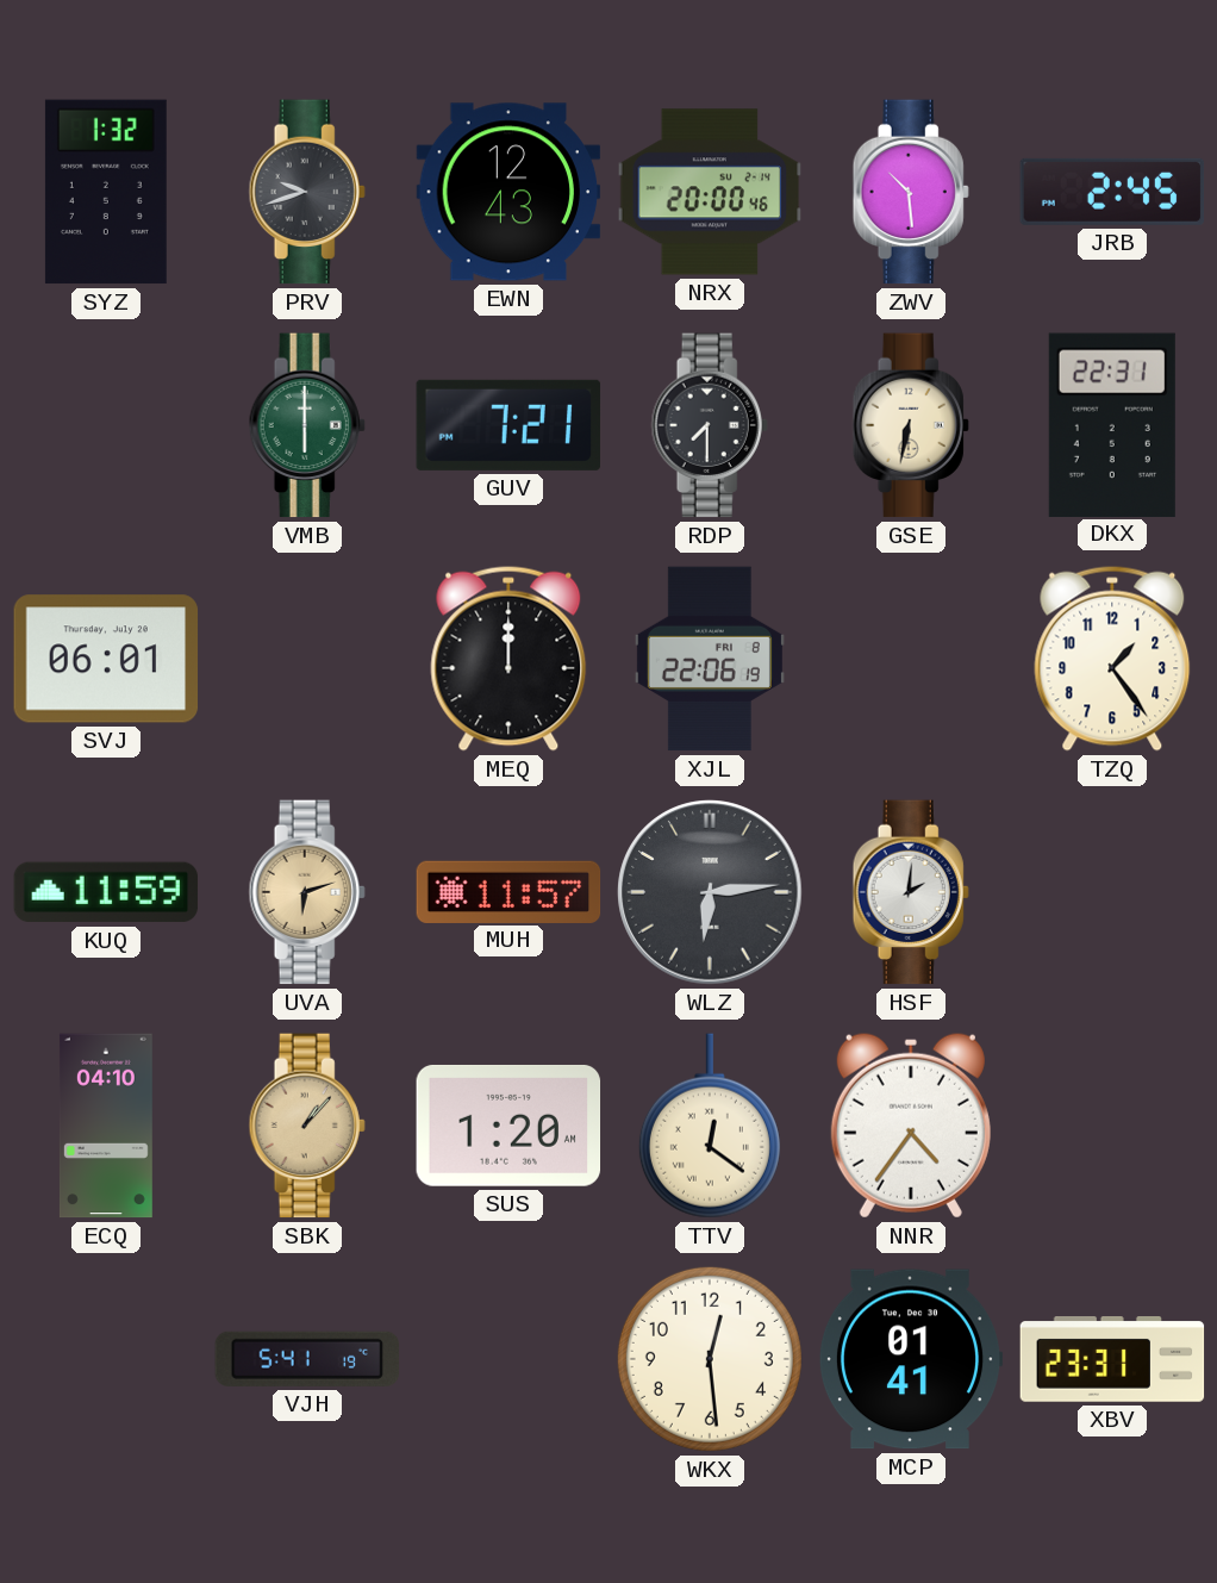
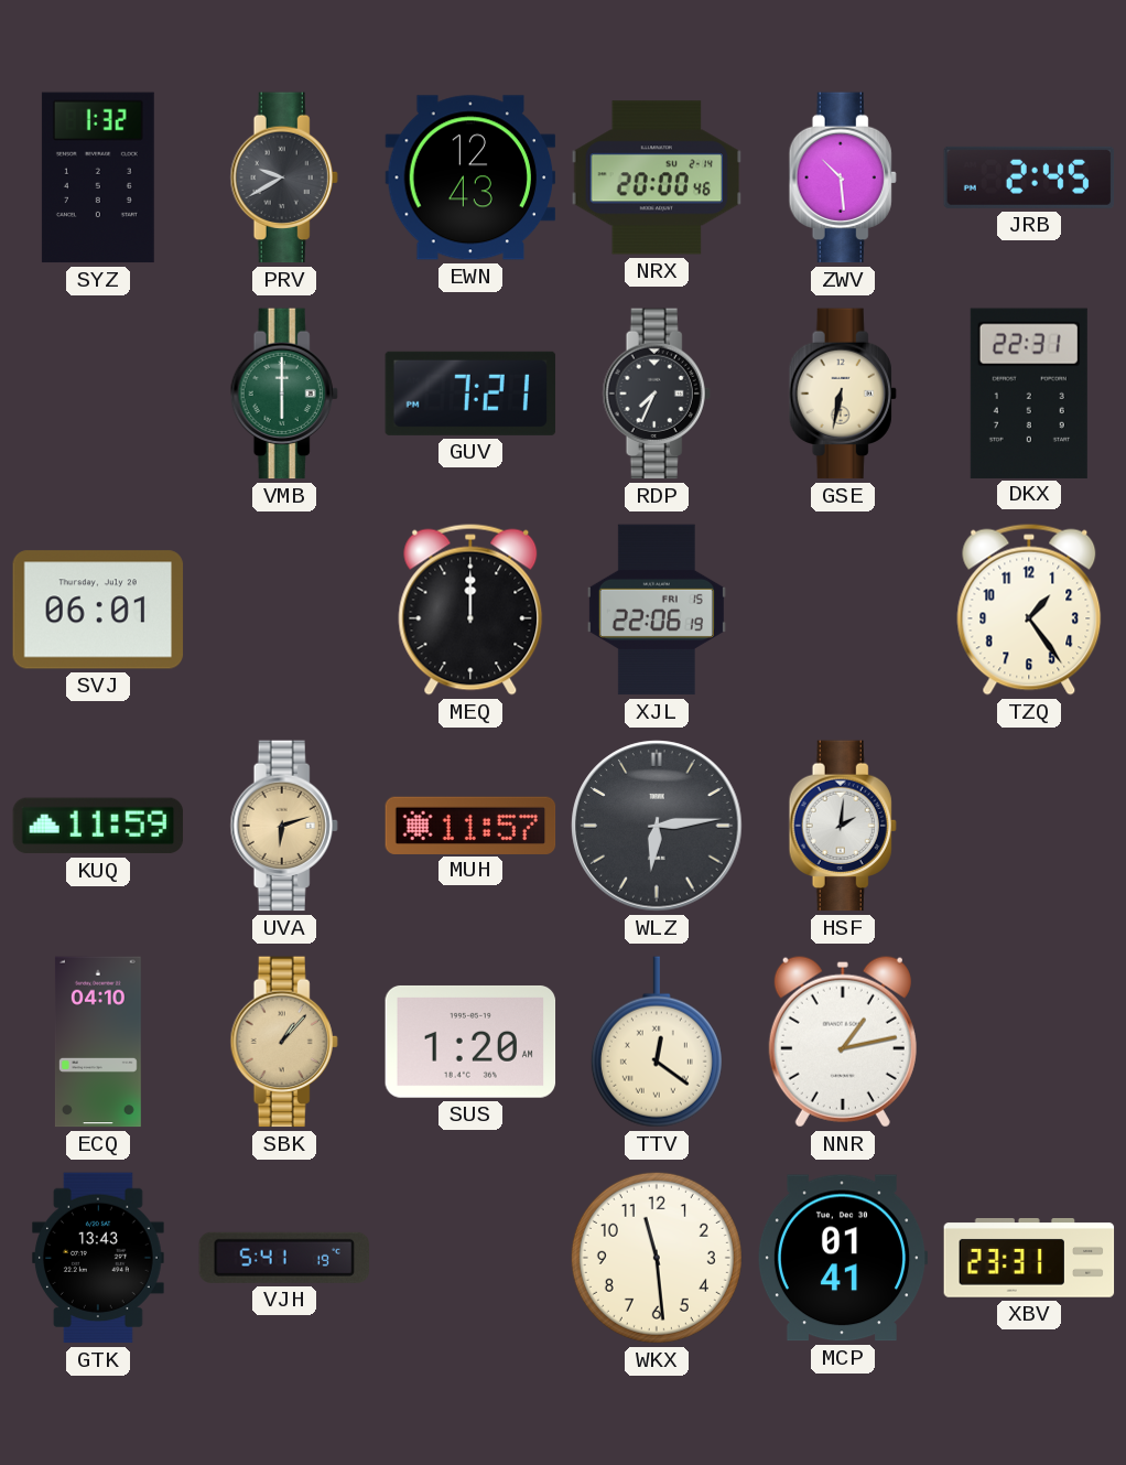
PRV: 9:42 -> 9:40
RDP: 7:30 -> 7:34
XJL date: FRI 8 -> FRI 15
NNR: 4:36 -> 1:13
GTK: none -> 13:43
WKX: 12:29 -> 11:29
